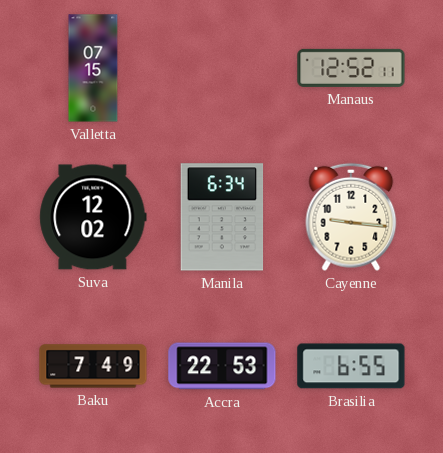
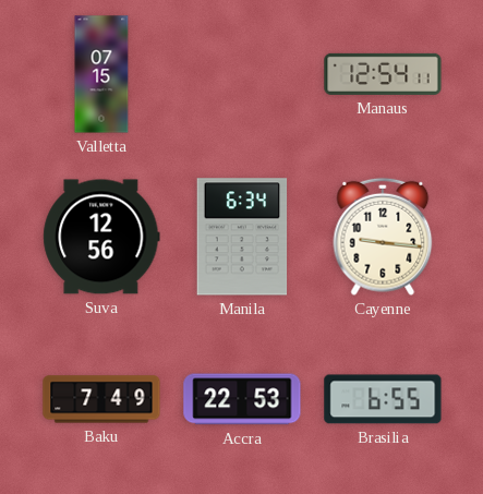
Manaus: 12:52 -> 12:54
Suva: 12:02 -> 12:56
